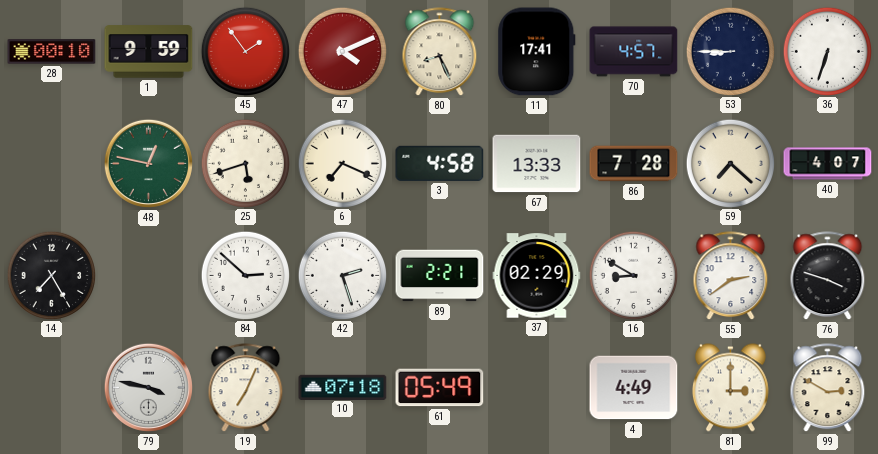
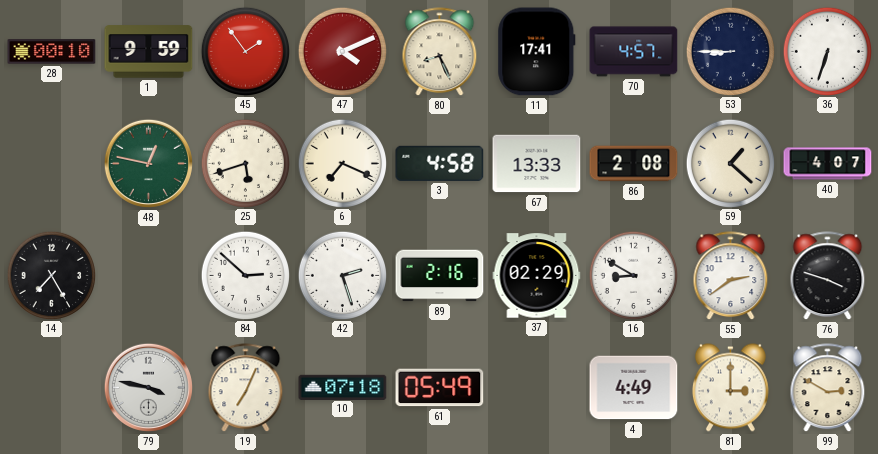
86: 7:28 -> 2:08
59: 7:22 -> 1:22
89: 2:21 -> 2:16
